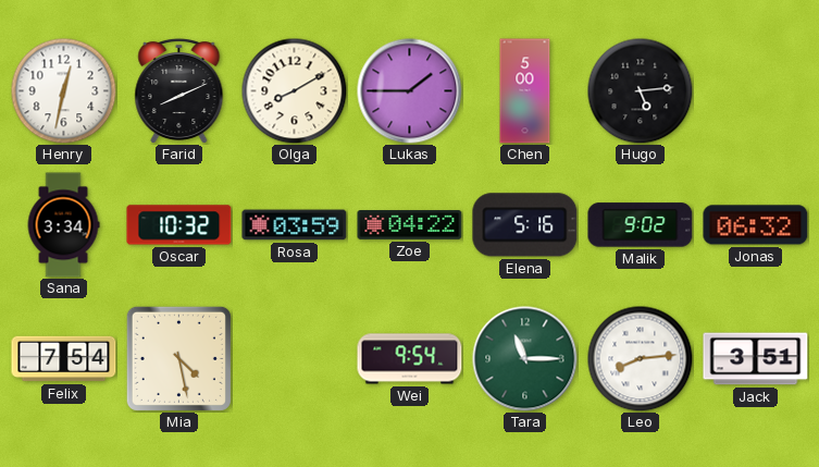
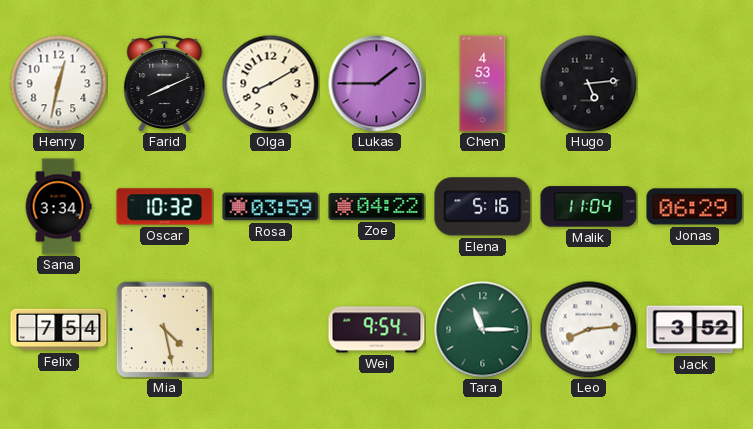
Chen: 5:00 -> 4:53
Malik: 9:02 -> 11:04
Jonas: 06:32 -> 06:29
Jack: 3:51 -> 3:52
